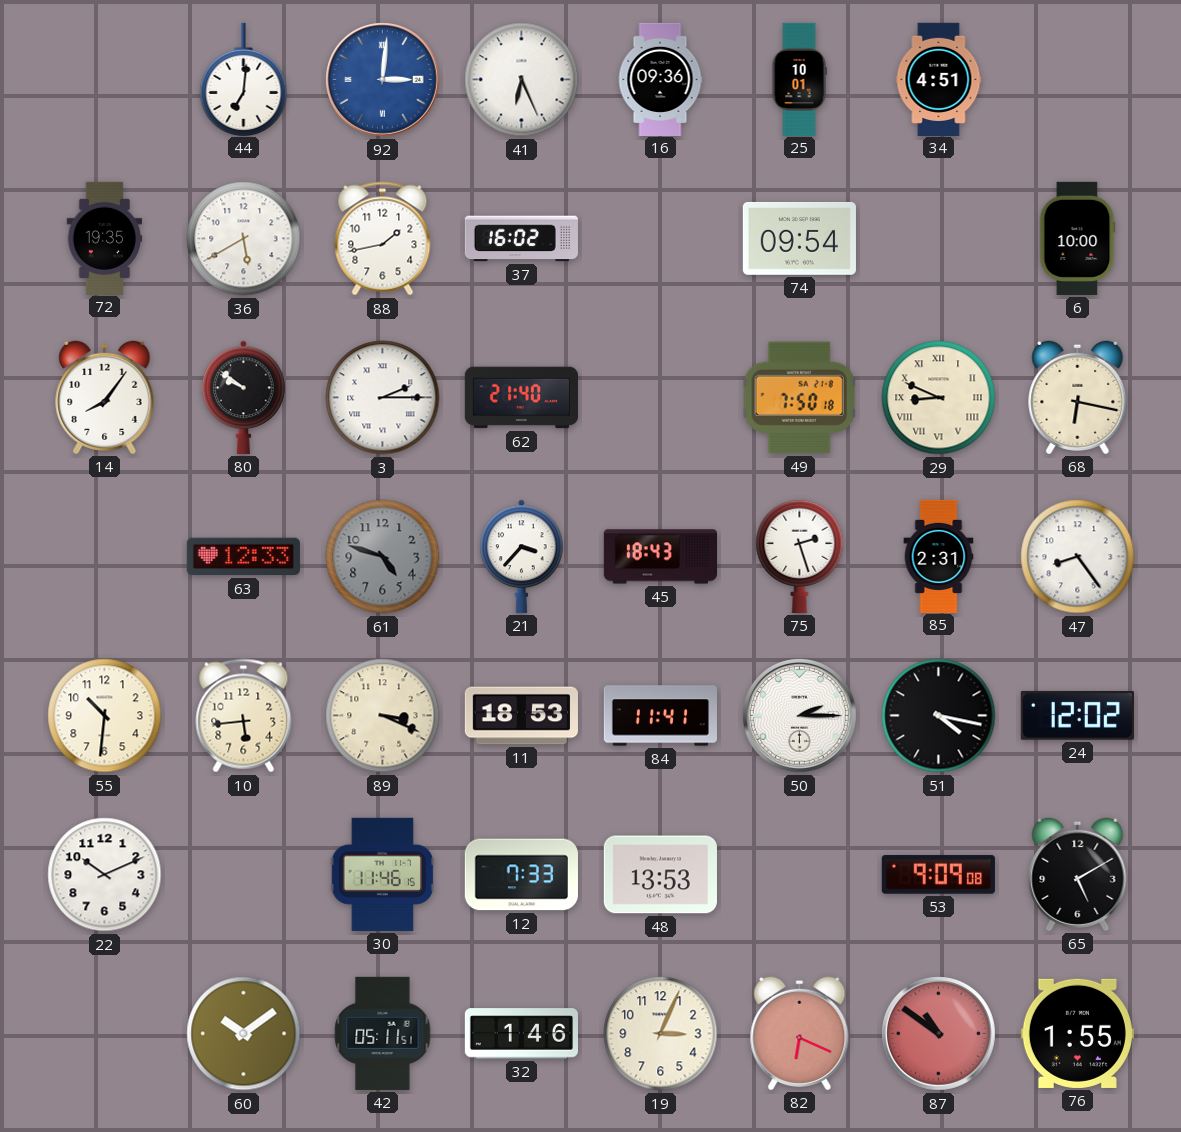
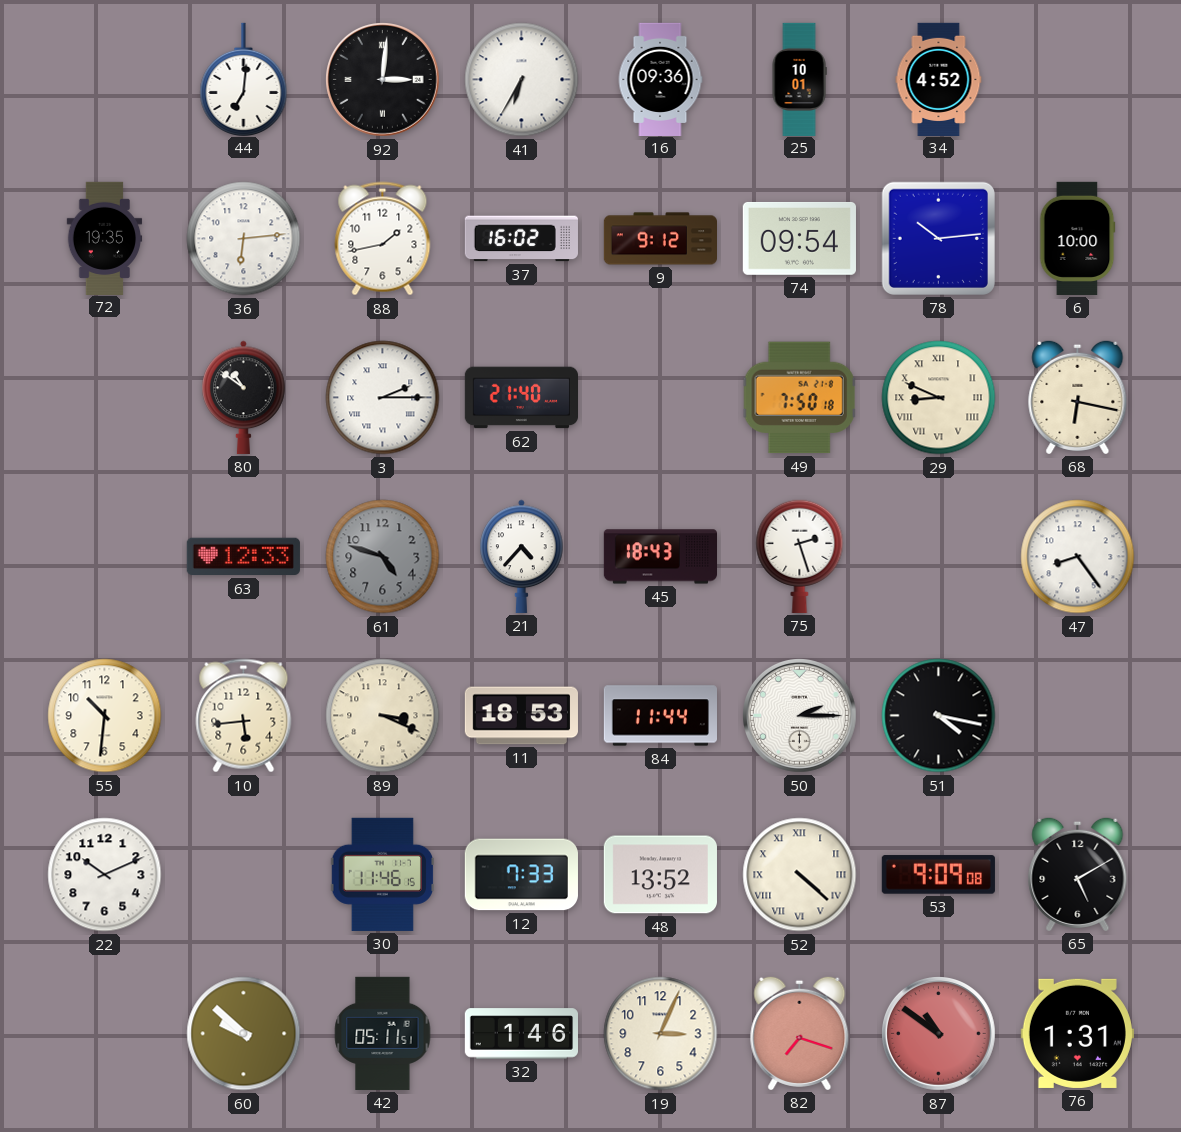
92 dial: blue -> black
41: 6:26 -> 6:35
34: 4:51 -> 4:52
36: 5:40 -> 6:14
9: none -> 9:12
78: none -> 10:14
14: 8:06 -> none
80: 9:51 -> 10:51
21: 3:37 -> 4:37
85: 2:31 -> none
84: 11:41 -> 11:44
24: 12:02 -> none
48: 13:53 -> 13:52
52: none -> 4:22
60: 10:09 -> 9:52
82: 6:19 -> 7:18
76: 1:55 -> 1:31
